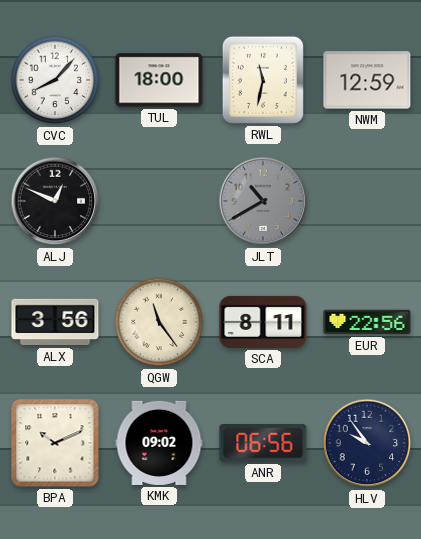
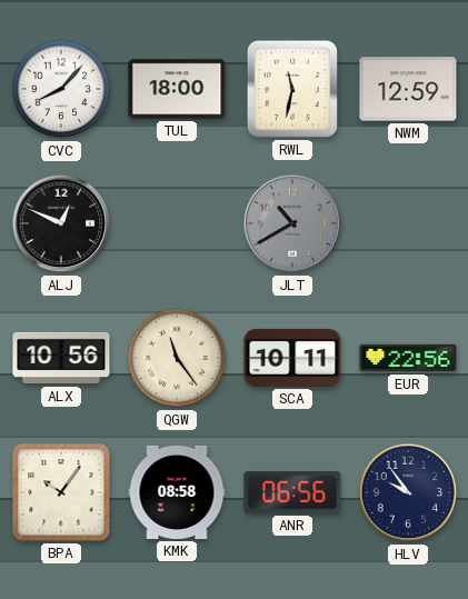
ALX: 3:56 -> 10:56
SCA: 8:11 -> 10:11
BPA: 10:11 -> 10:06
KMK: 09:02 -> 08:58
